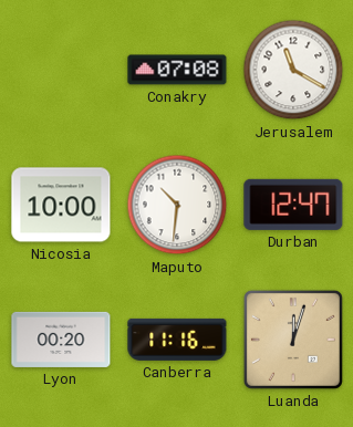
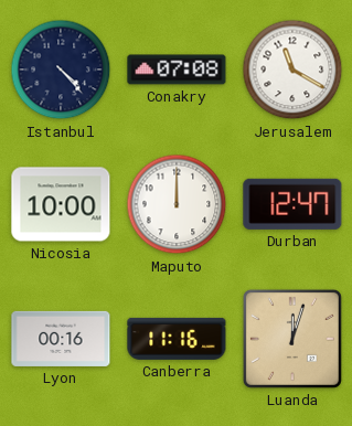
Istanbul: none -> 4:23
Maputo: 10:31 -> 12:00
Lyon: 00:20 -> 00:16
